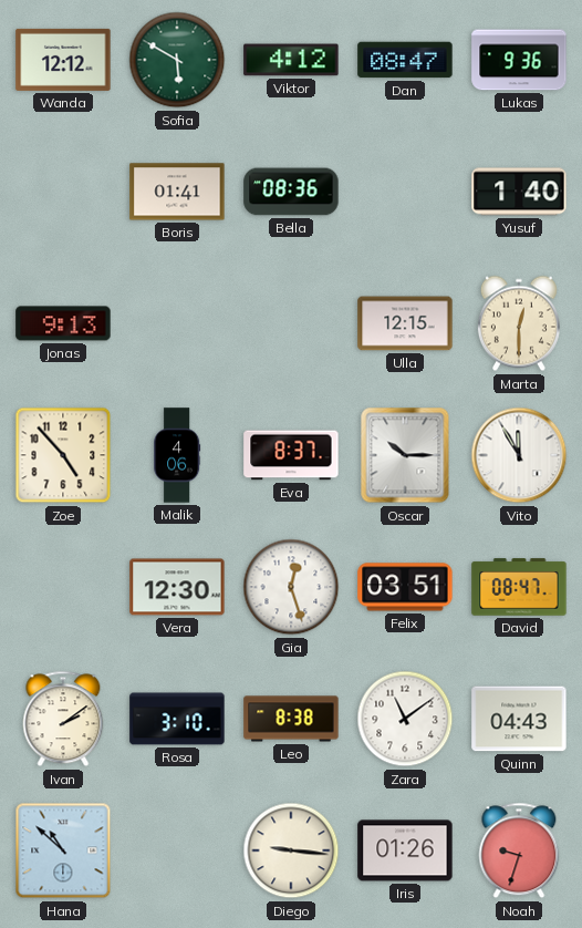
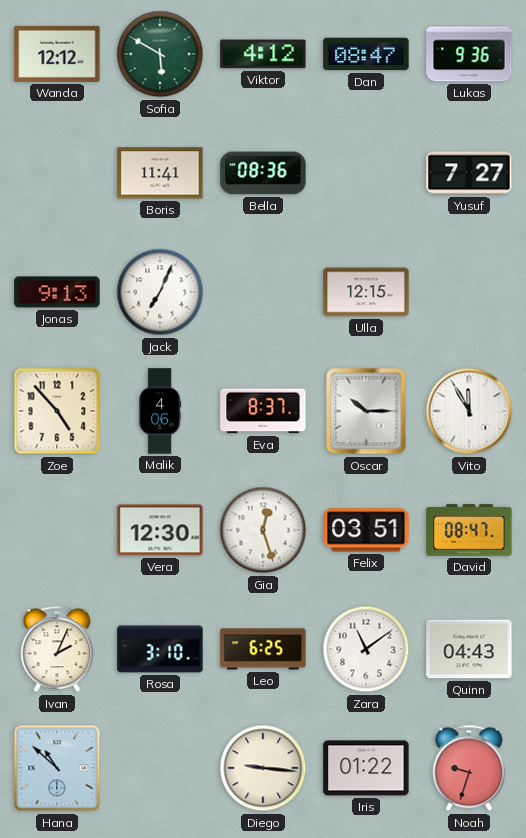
Boris: 01:41 -> 11:41
Yusuf: 1:40 -> 7:27
Jack: none -> 7:04
Marta: 12:30 -> none
Ivan: 2:09 -> 2:04
Leo: 8:38 -> 6:25
Iris: 01:26 -> 01:22
